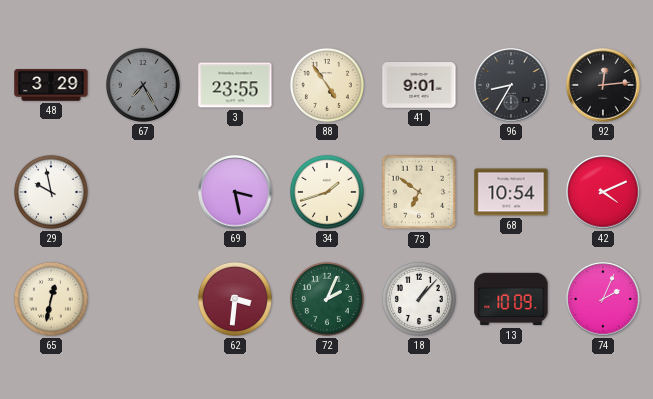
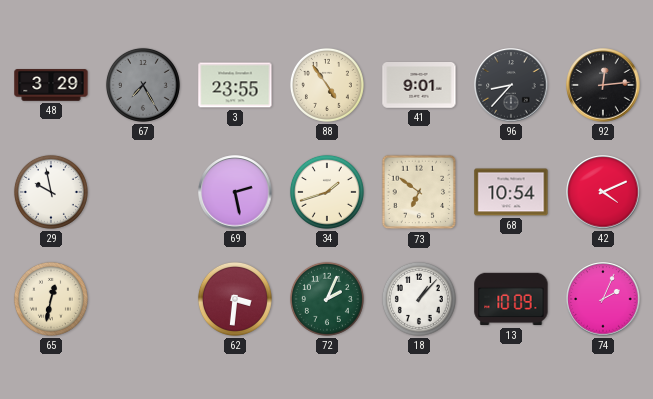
96: 8:35 -> 8:37
69: 3:28 -> 2:28
